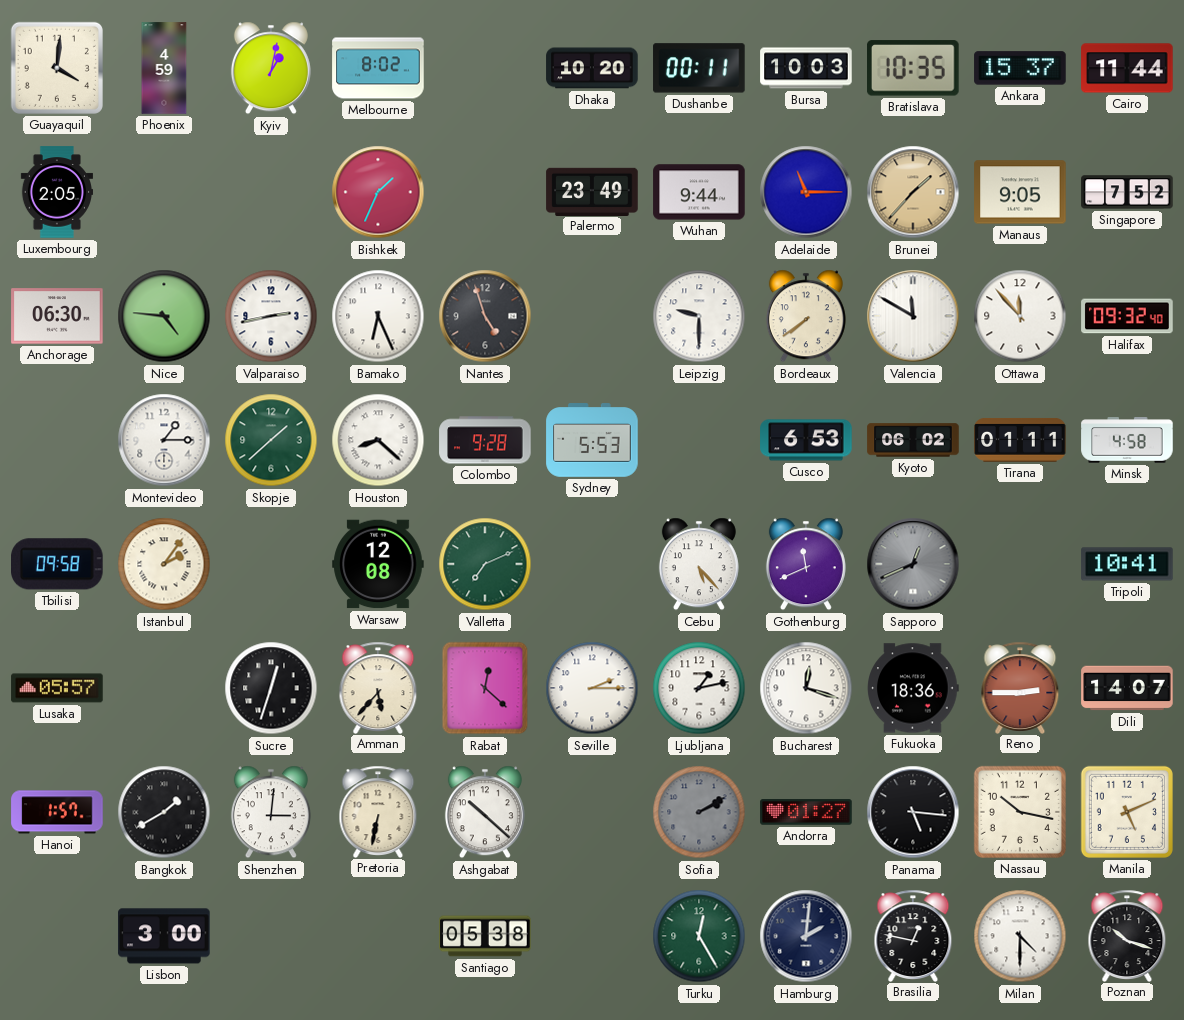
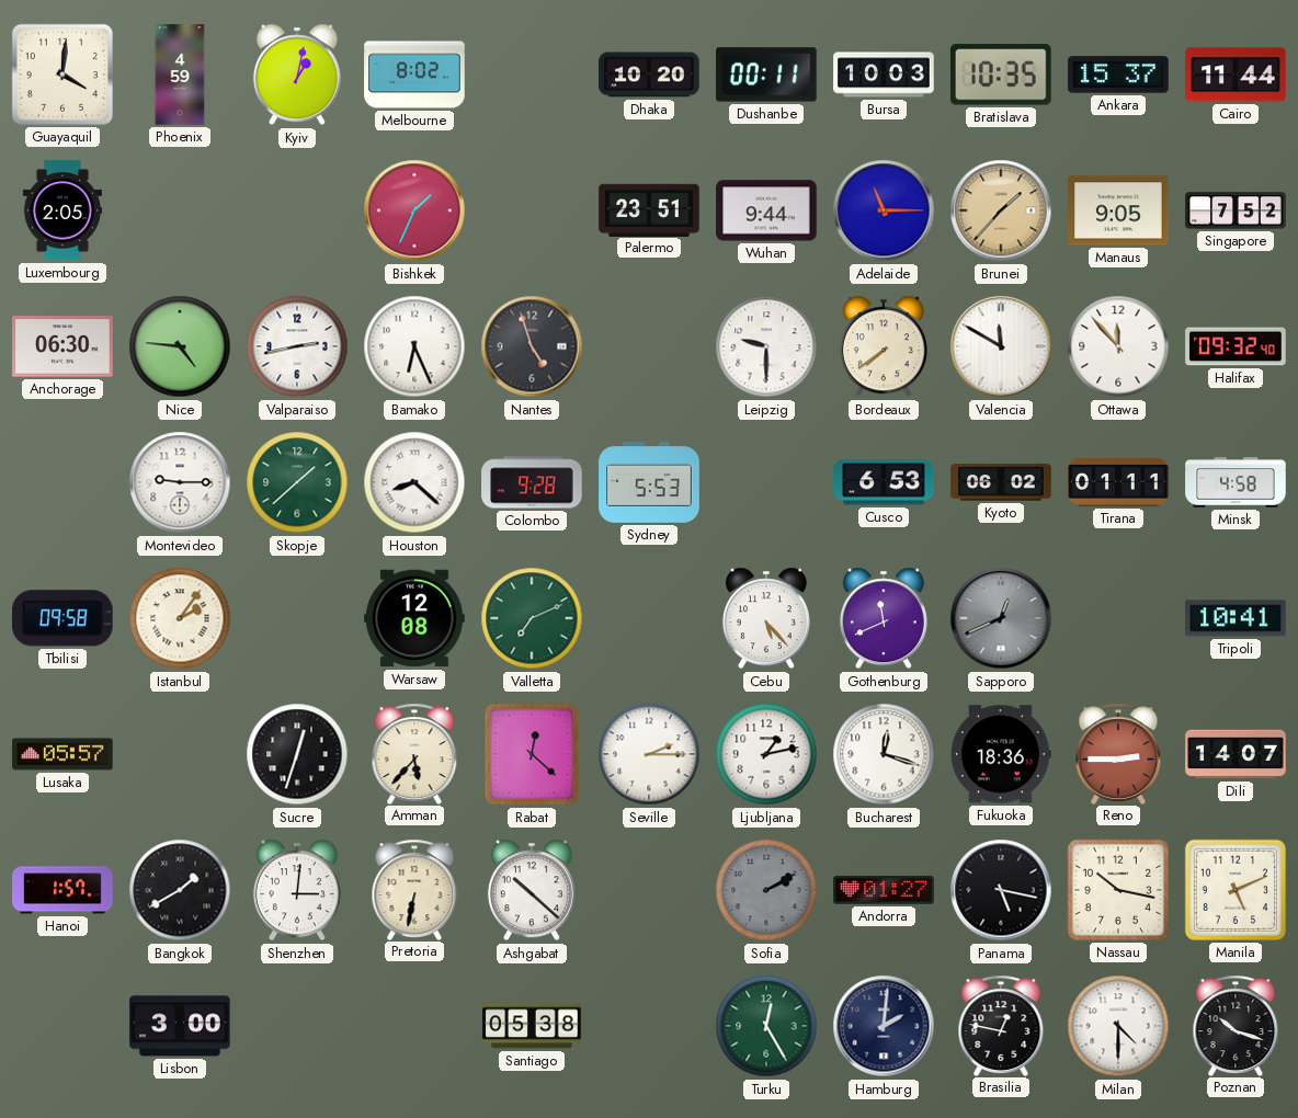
Palermo: 23:49 -> 23:51
Montevideo: 1:15 -> 9:15
Panama: 5:16 -> 5:17
